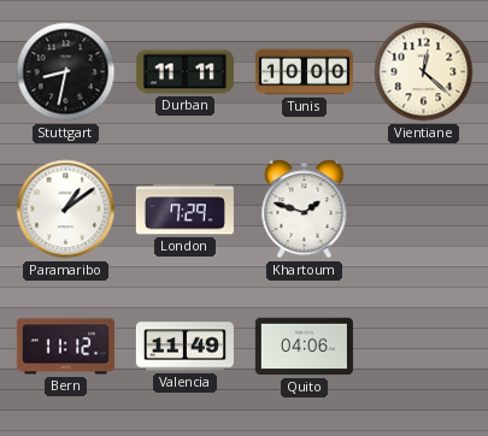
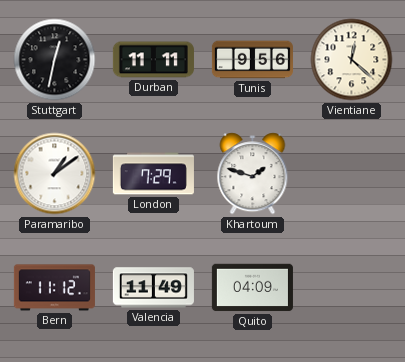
Stuttgart: 8:32 -> 12:32
Tunis: 10:00 -> 9:56
Quito: 04:06 -> 04:09
